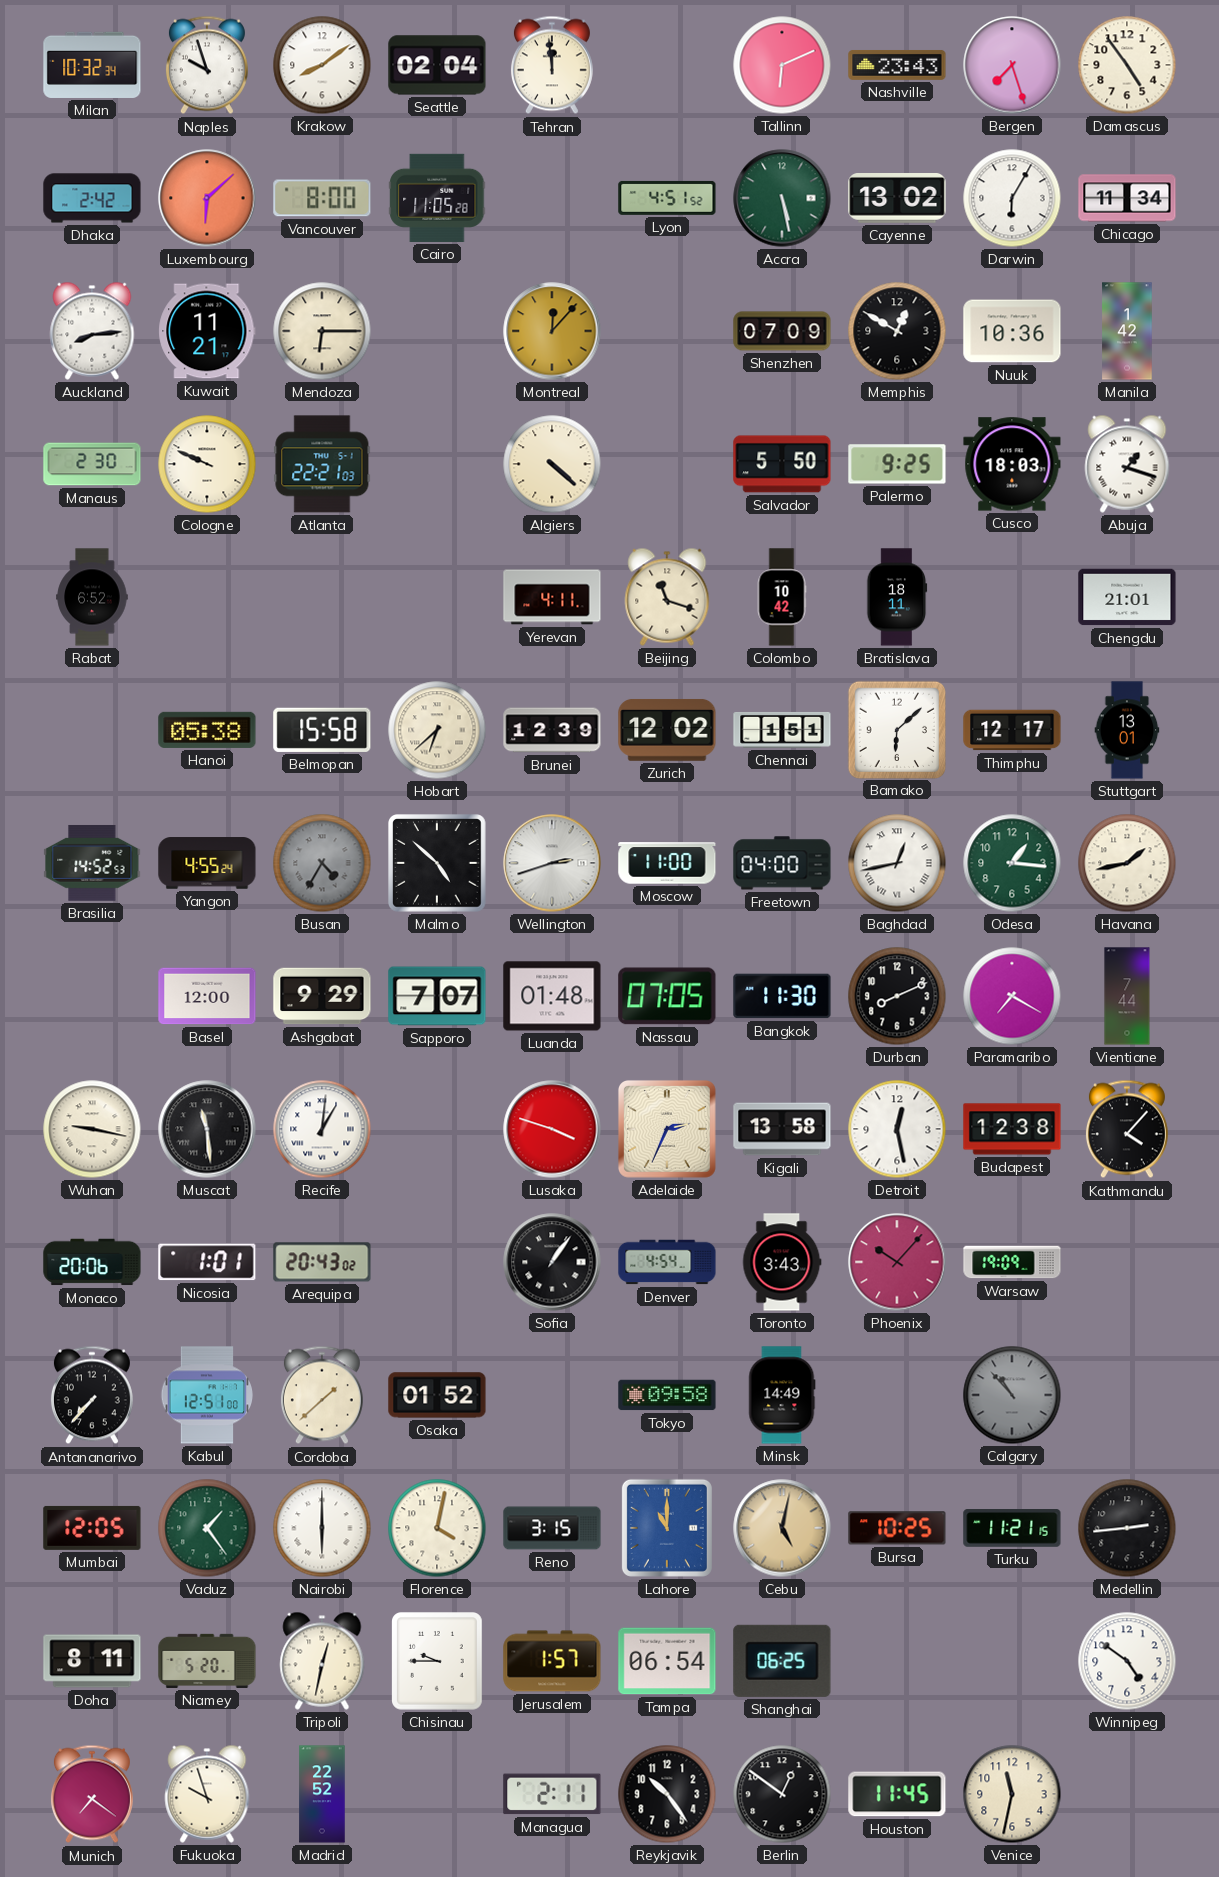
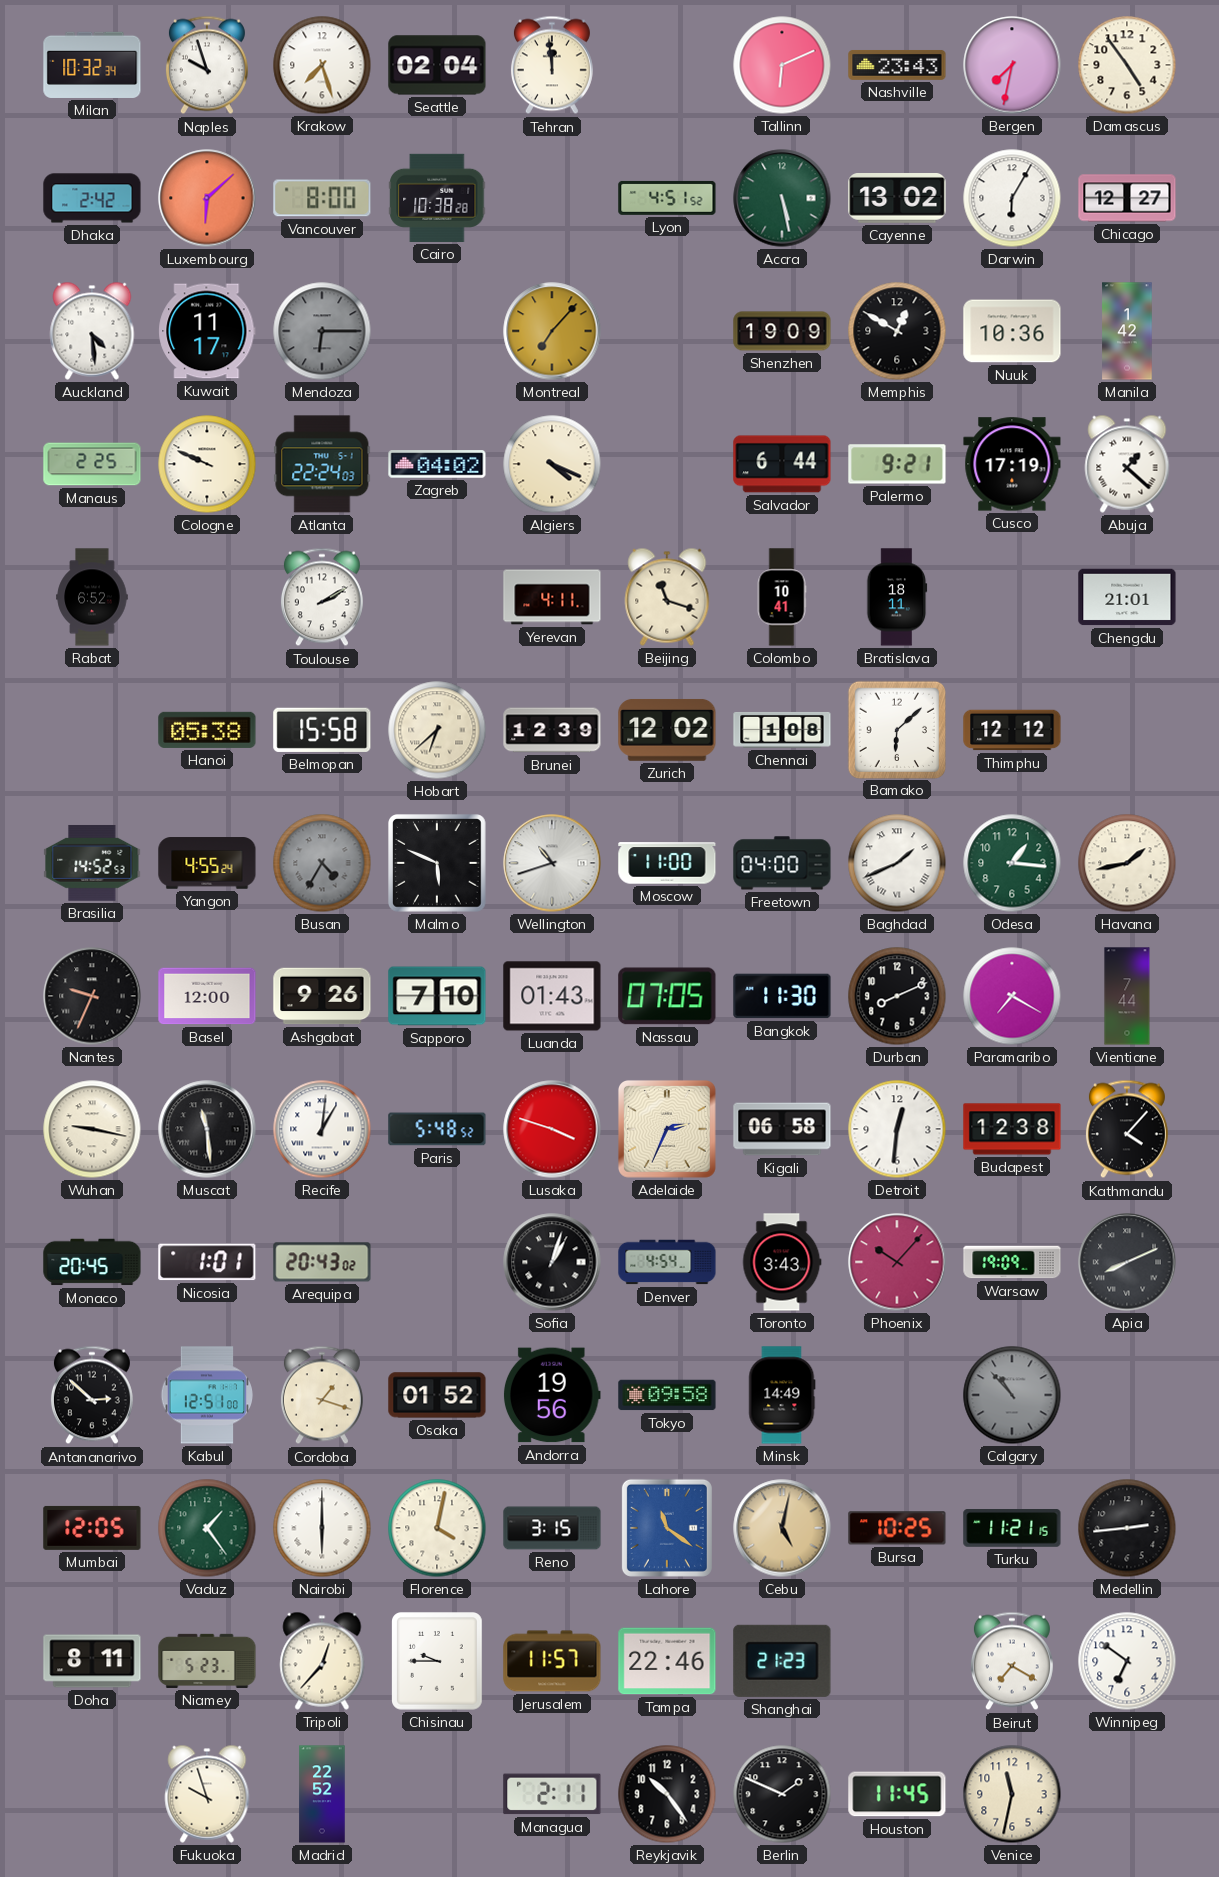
Krakow: 8:09 -> 7:27
Bergen: 7:27 -> 7:32
Cairo: 11:05 -> 10:38
Chicago: 11:34 -> 12:27
Auckland: 8:14 -> 4:29
Kuwait: 11:21 -> 11:17
Mendoza dial: cream -> grey
Montreal: 12:07 -> 7:07
Shenzhen: 07:09 -> 19:09
Manaus: 2:30 -> 2:25
Atlanta: 22:21 -> 22:24
Zagreb: none -> 04:02
Algiers: 4:22 -> 4:19
Salvador: 5:50 -> 6:44
Palermo: 9:25 -> 9:21
Cusco: 18:03 -> 17:19
Abuja: 1:18 -> 1:22
Toulouse: none -> 2:10
Colombo: 10:42 -> 10:41
Chennai: 1:51 -> 1:08
Thimphu: 12:17 -> 12:12
Stuttgart: 13:01 -> none
Malmo: 4:52 -> 5:49
Wellington: 2:42 -> 10:42
Baghdad: 12:43 -> 1:41
Nantes: none -> 9:34
Ashgabat: 9:29 -> 9:26
Sapporo: 7:07 -> 7:10
Luanda: 01:48 -> 01:43
Paris: none -> 5:48
Kigali: 13:58 -> 06:58
Detroit: 12:28 -> 12:31
Monaco: 20:06 -> 20:45
Sofia: 1:06 -> 1:03
Apia: none -> 8:11
Antananarivo: 7:37 -> 2:52
Cordoba: 1:38 -> 1:18
Andorra: none -> 19:56
Lahore: 11:00 -> 11:21
Niamey: 5:20 -> 5:23
Tripoli: 12:32 -> 12:37
Jerusalem: 1:57 -> 11:57
Tampa: 06:54 -> 22:46
Shanghai: 06:25 -> 21:23
Beirut: none -> 7:20
Winnipeg: 4:51 -> 6:51
Munich: 7:21 -> none
Berlin: 12:51 -> 1:49
